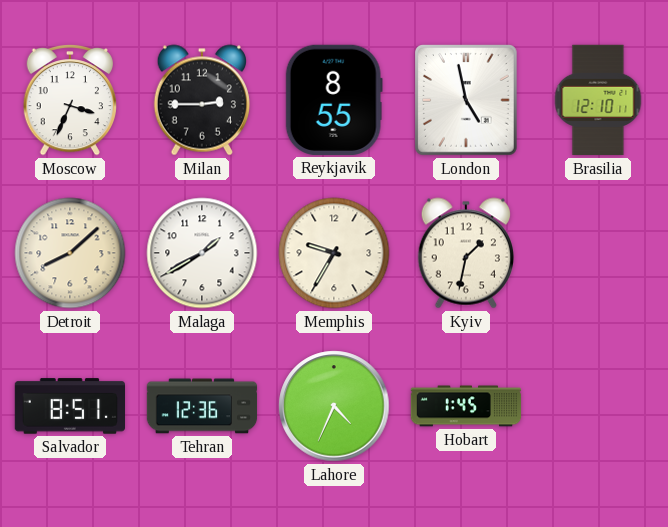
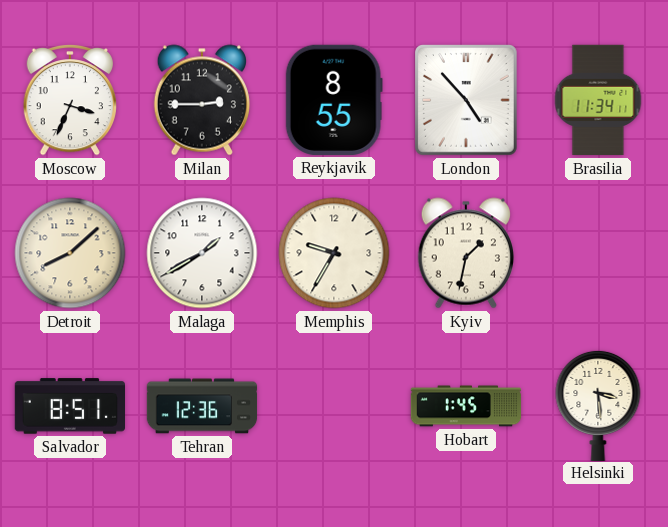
London: 4:58 -> 4:53
Brasilia: 12:10 -> 11:34
Lahore: 4:34 -> none
Helsinki: none -> 3:29
